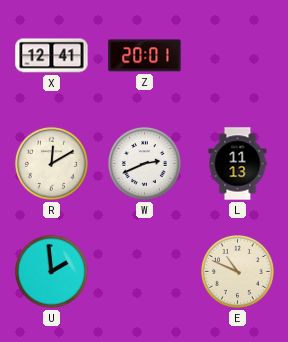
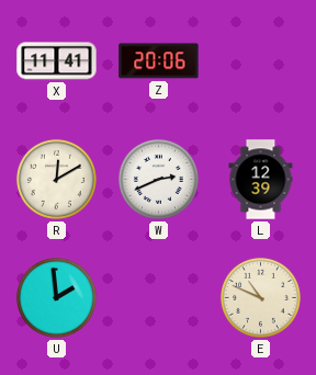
X: 12:41 -> 11:41
Z: 20:01 -> 20:06
L: 11:13 -> 12:39
